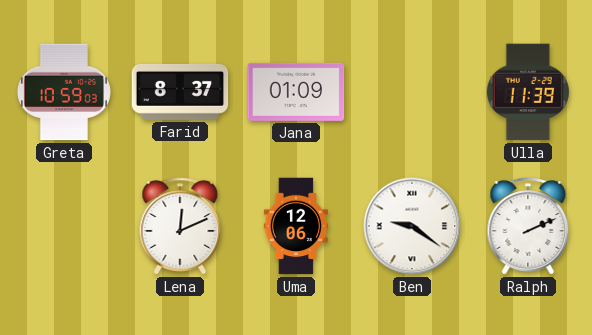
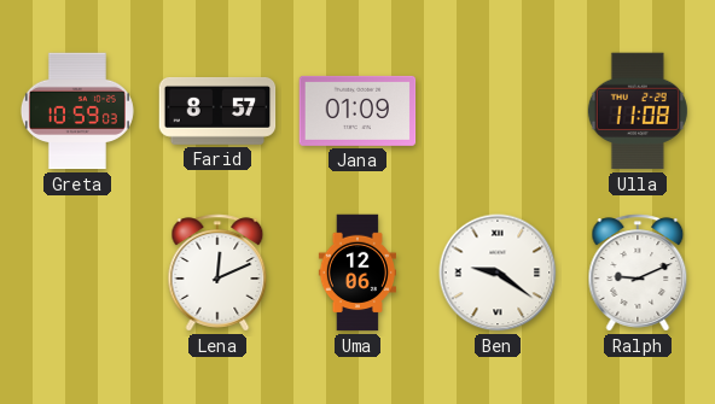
Farid: 8:37 -> 8:57
Ulla: 11:39 -> 11:08
Ralph: 2:11 -> 9:11
